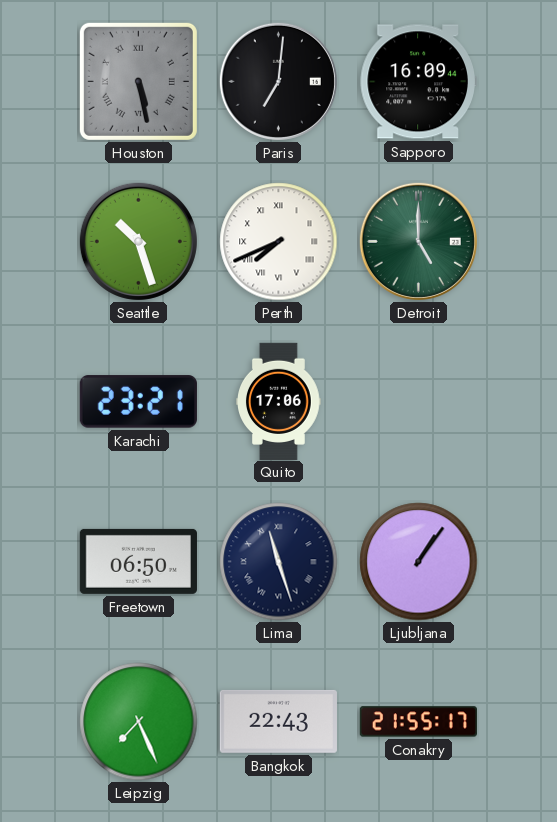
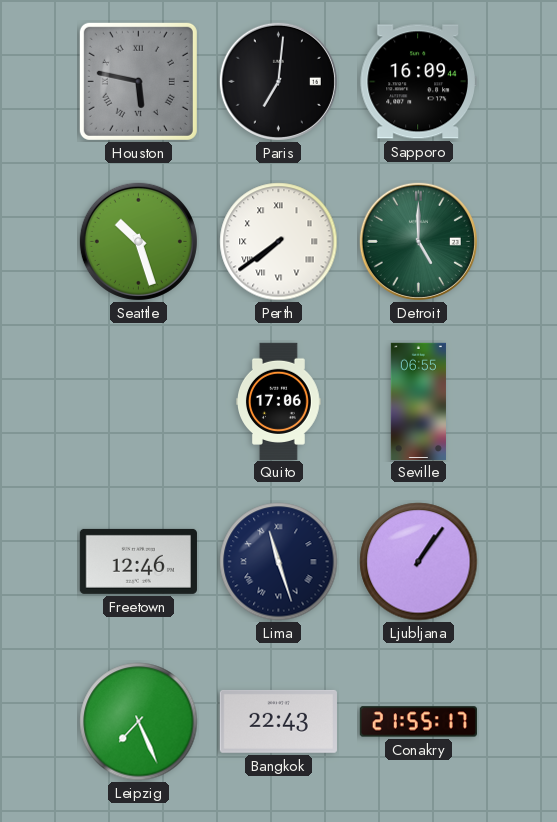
Houston: 5:28 -> 5:47
Perth: 7:41 -> 7:39
Karachi: 23:21 -> none
Seville: none -> 06:55
Freetown: 06:50 -> 12:46
